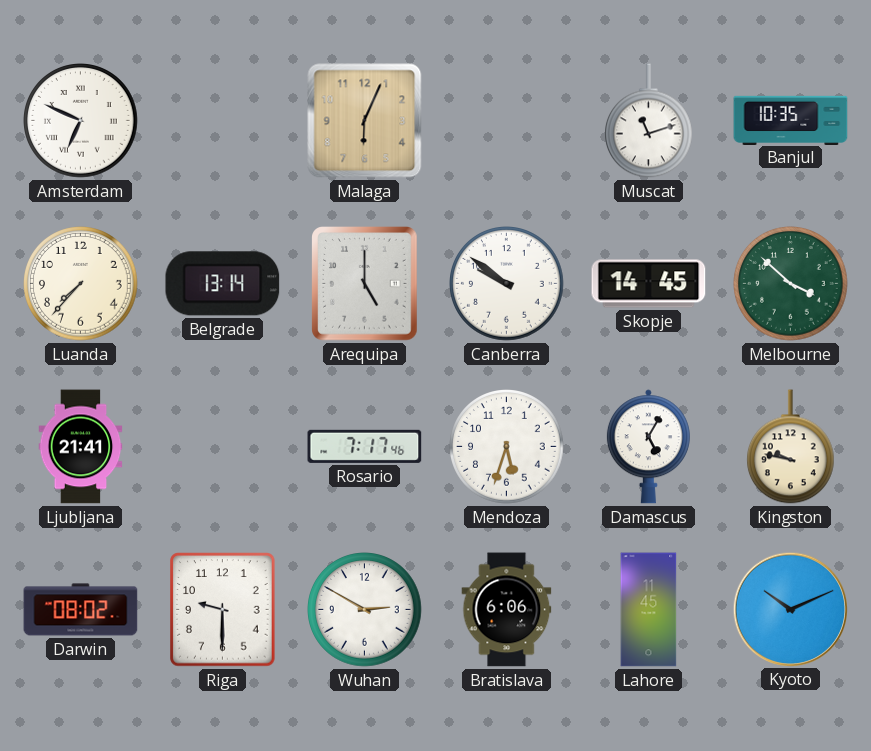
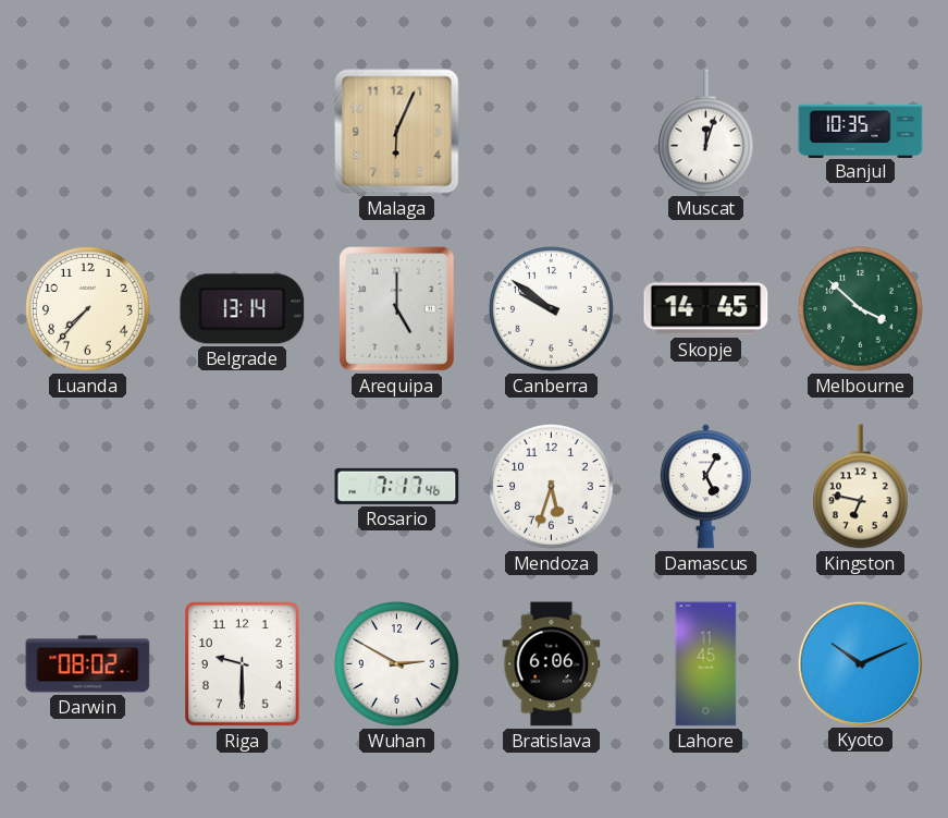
Amsterdam: 6:49 -> none
Muscat: 11:12 -> 12:03
Ljubljana: 21:41 -> none
Kingston: 9:47 -> 6:47
